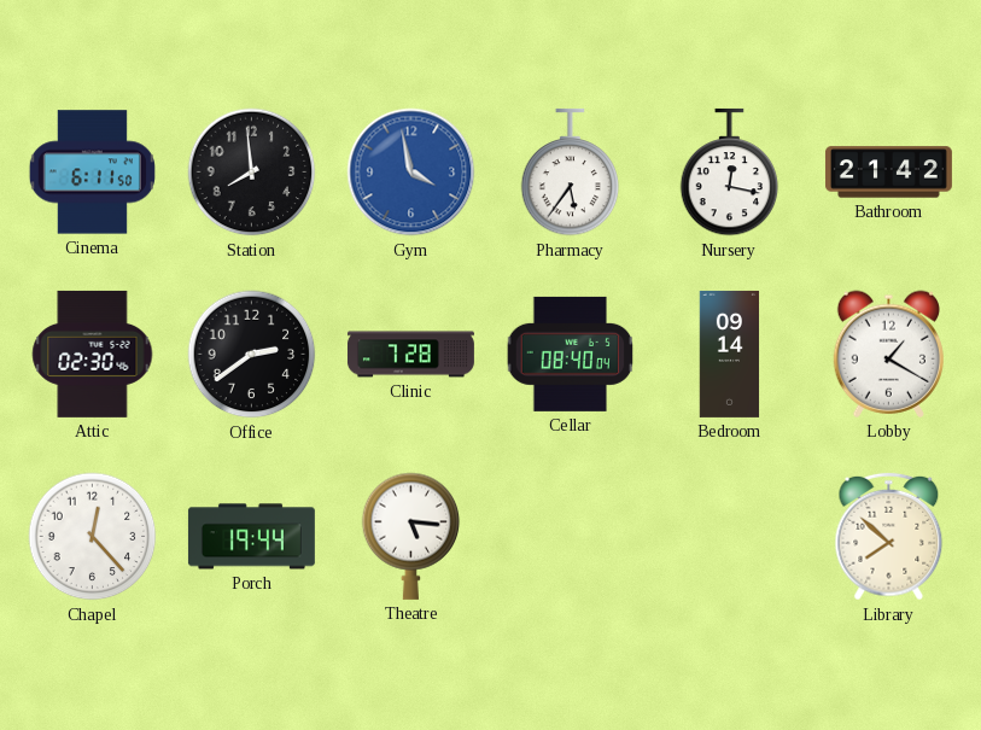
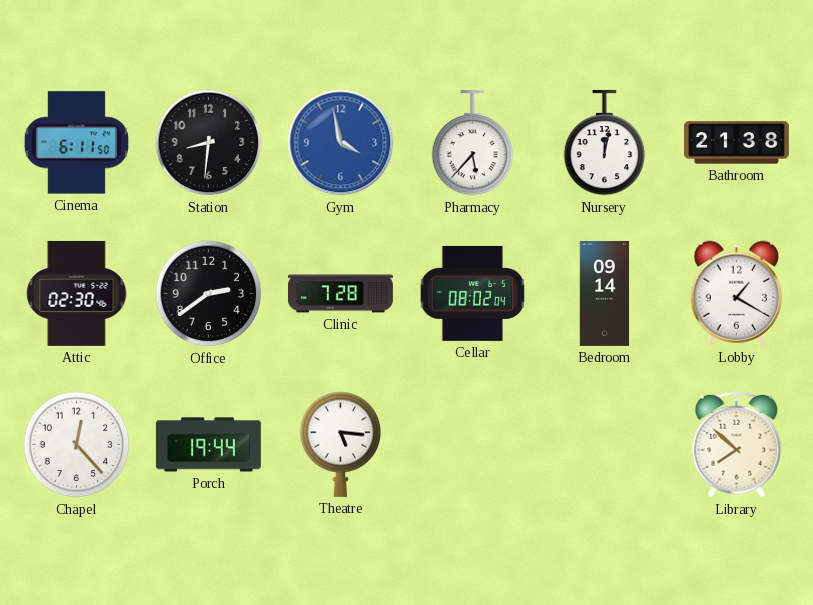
Station: 7:59 -> 8:31
Pharmacy: 5:36 -> 5:37
Nursery: 12:17 -> 12:02
Bathroom: 21:42 -> 21:38
Cellar: 08:40 -> 08:02
